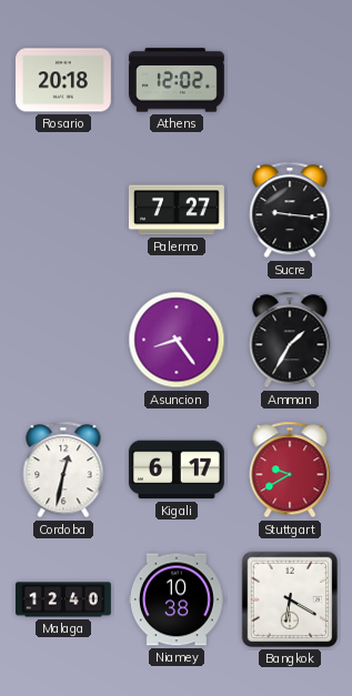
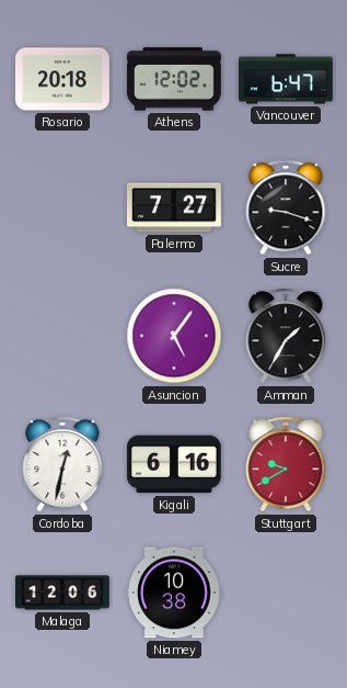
Vancouver: none -> 6:47
Sucre: 9:16 -> 9:18
Asuncion: 8:24 -> 5:06
Kigali: 6:17 -> 6:16
Malaga: 12:40 -> 12:06
Bangkok: 6:20 -> none
